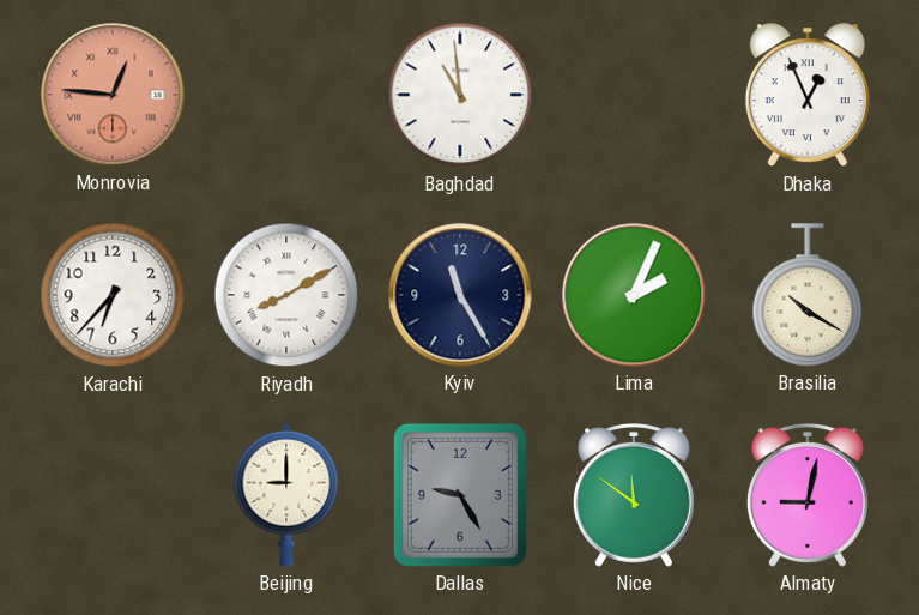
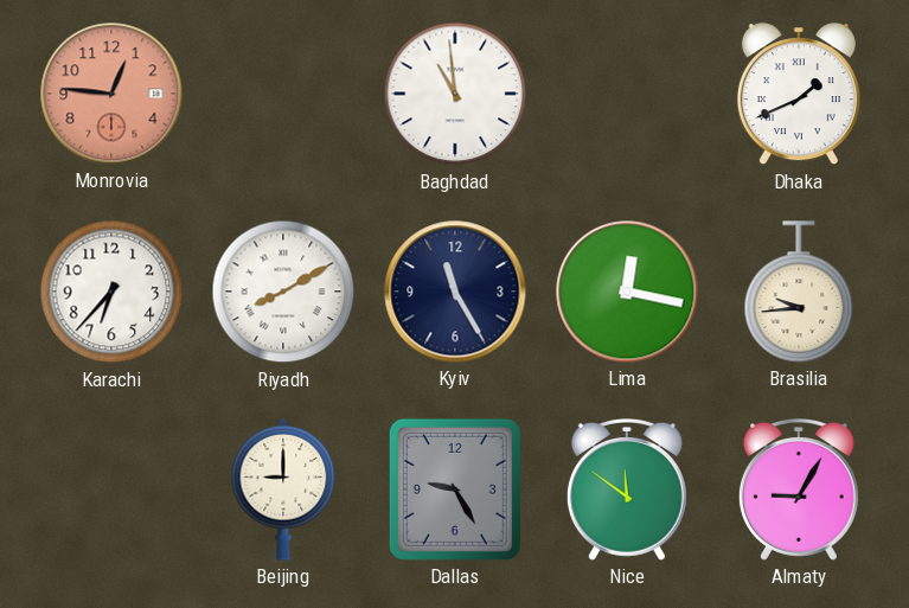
Monrovia numerals: Roman -> Arabic
Dhaka: 12:56 -> 1:41
Lima: 2:04 -> 12:17
Brasilia: 10:20 -> 9:44
Almaty: 9:02 -> 9:05
